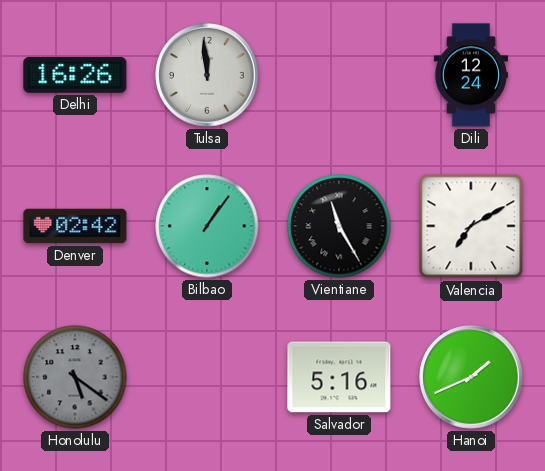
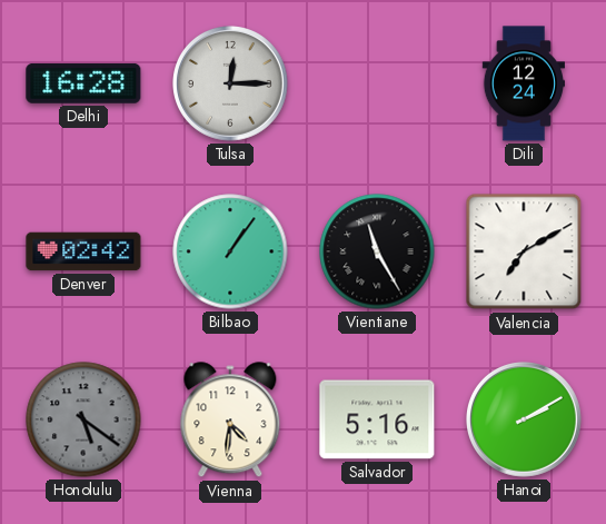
Delhi: 16:26 -> 16:28
Tulsa: 11:59 -> 12:15
Vienna: none -> 4:31
Hanoi: 1:41 -> 2:10
